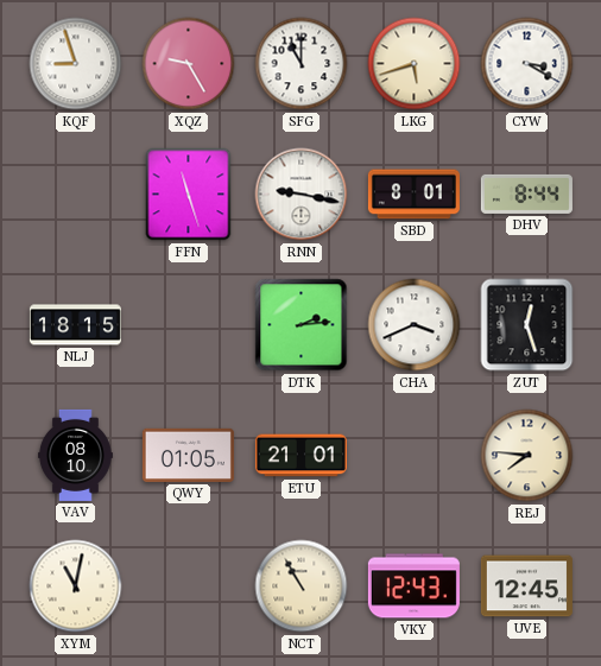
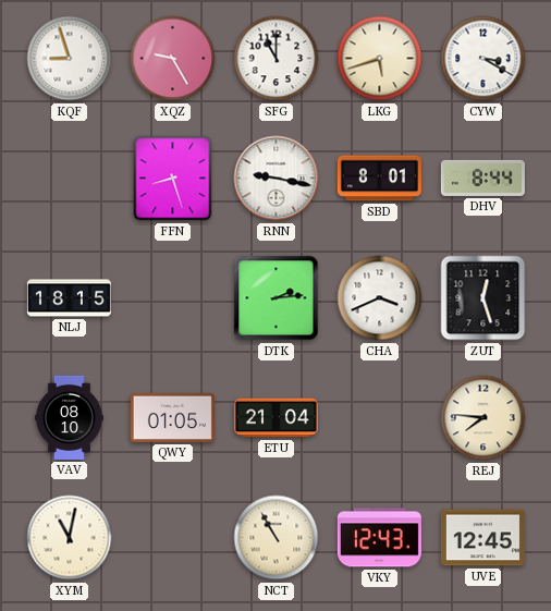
FFN: 11:27 -> 8:27
ETU: 21:01 -> 21:04
